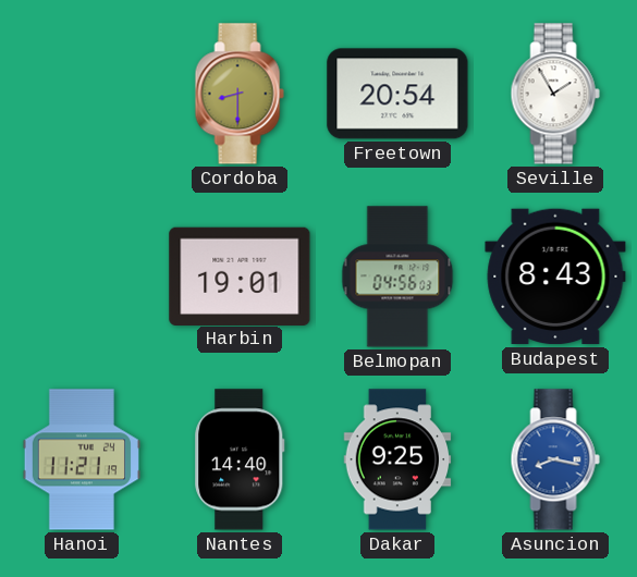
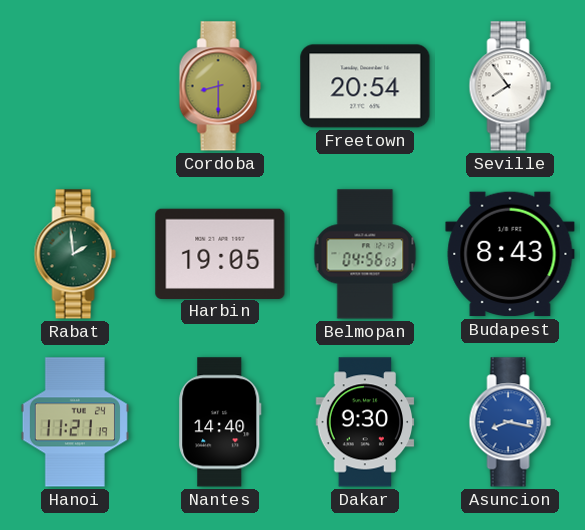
Seville: 1:55 -> 7:54
Rabat: none -> 1:59
Harbin: 19:01 -> 19:05
Dakar: 9:25 -> 9:30
